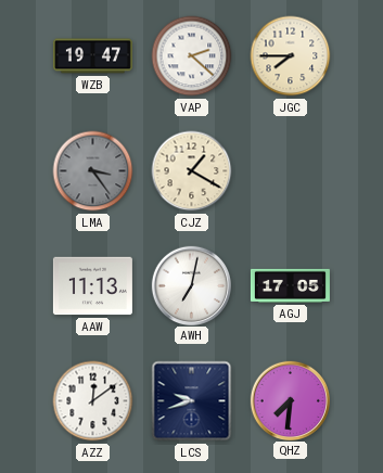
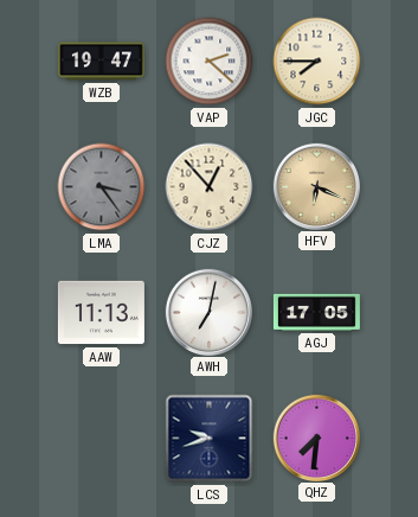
CJZ: 1:20 -> 12:53
HFV: none -> 6:19
AZZ: 12:09 -> none
